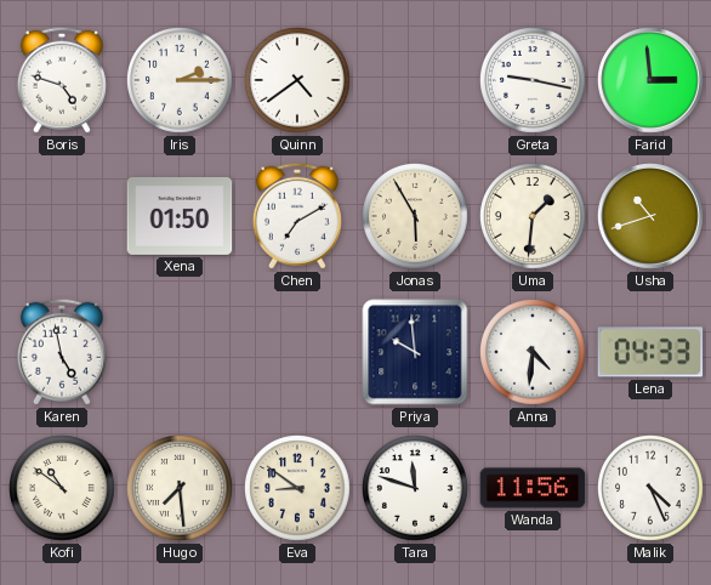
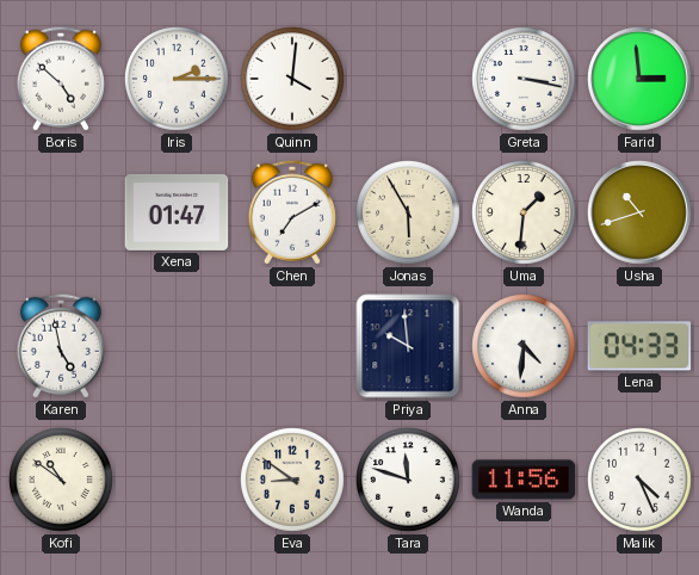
Boris: 4:48 -> 4:52
Quinn: 4:39 -> 4:01
Greta: 9:17 -> 3:17
Xena: 01:50 -> 01:47
Hugo: 7:29 -> none
